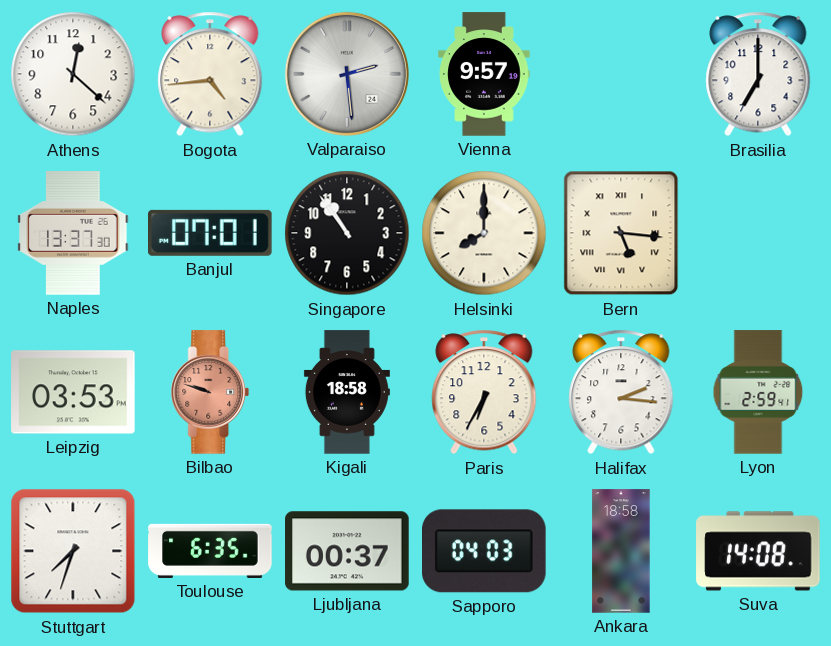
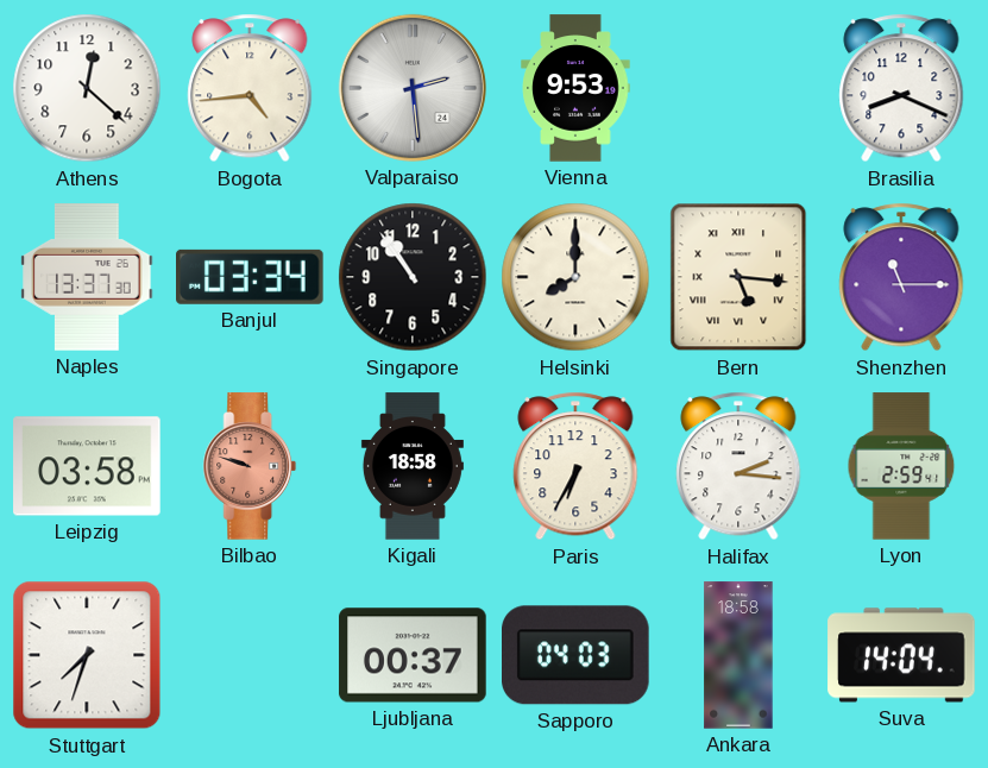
Vienna: 9:57 -> 9:53
Brasilia: 7:00 -> 8:19
Banjul: 07:01 -> 03:34
Shenzhen: none -> 11:15
Leipzig: 03:53 -> 03:58
Toulouse: 6:35 -> none
Suva: 14:08 -> 14:04
